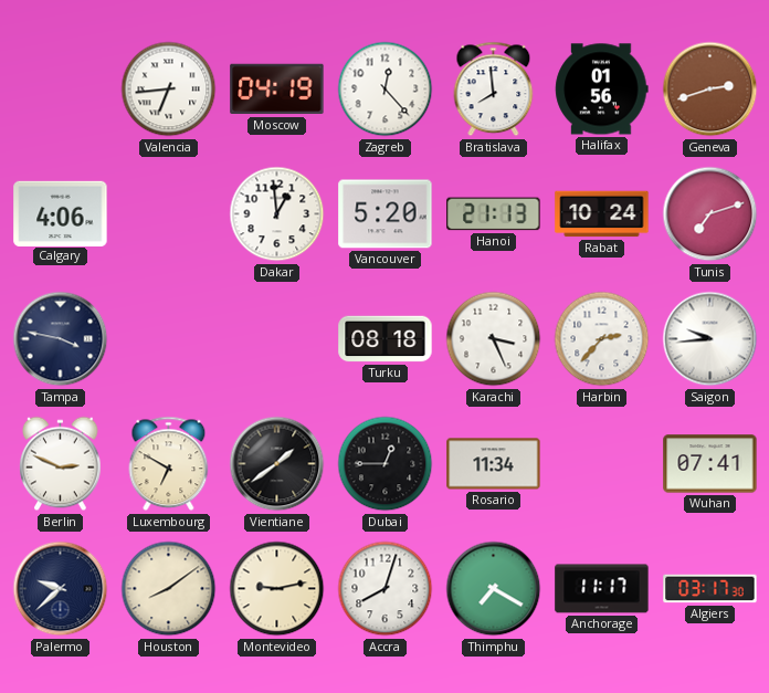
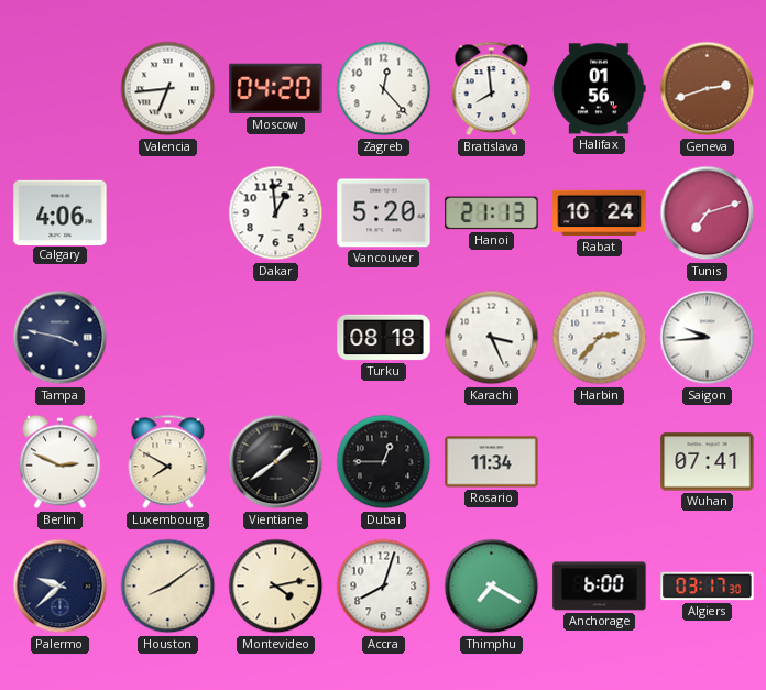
Moscow: 04:19 -> 04:20
Luxembourg: 6:50 -> 7:50
Montevideo: 9:13 -> 4:13
Anchorage: 11:17 -> 6:00
